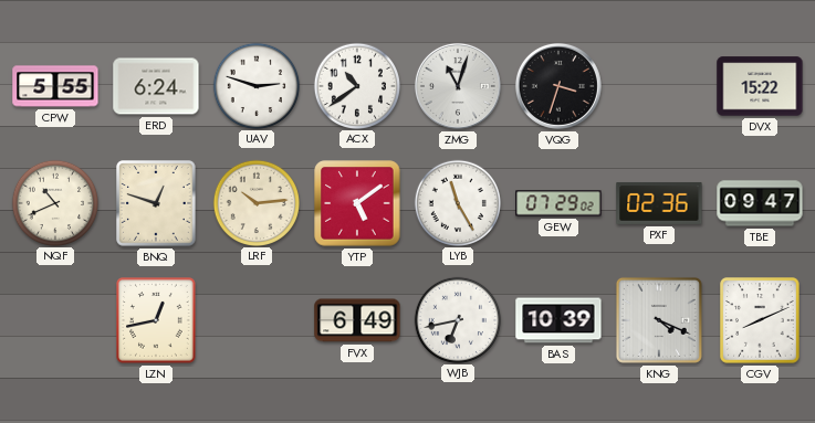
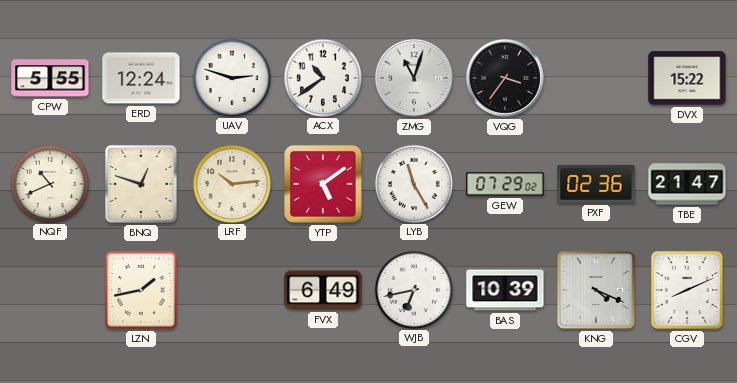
ERD: 6:24 -> 12:24
VQG: 3:33 -> 3:36
TBE: 09:47 -> 21:47
LZN: 12:43 -> 1:43
